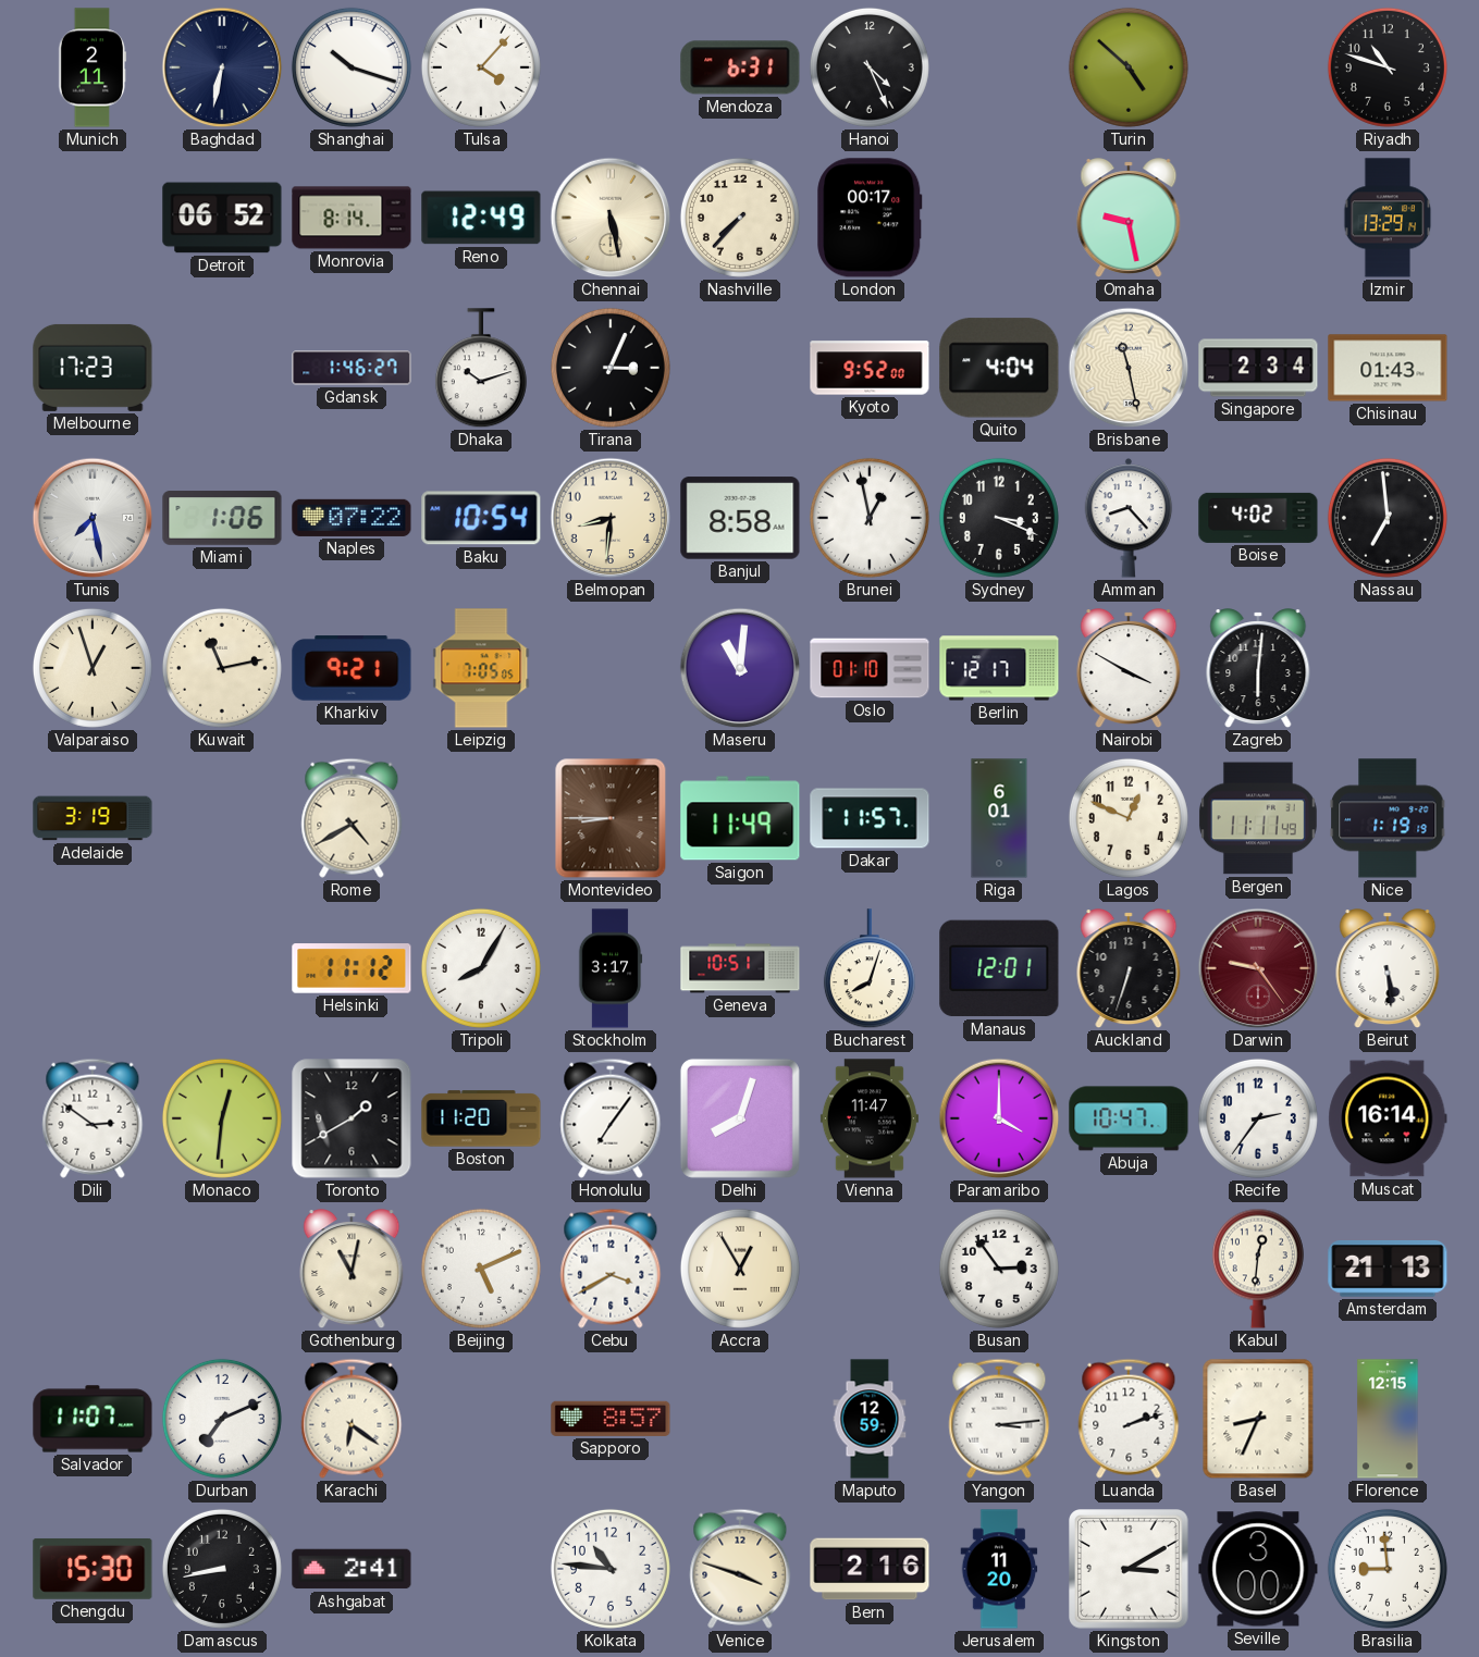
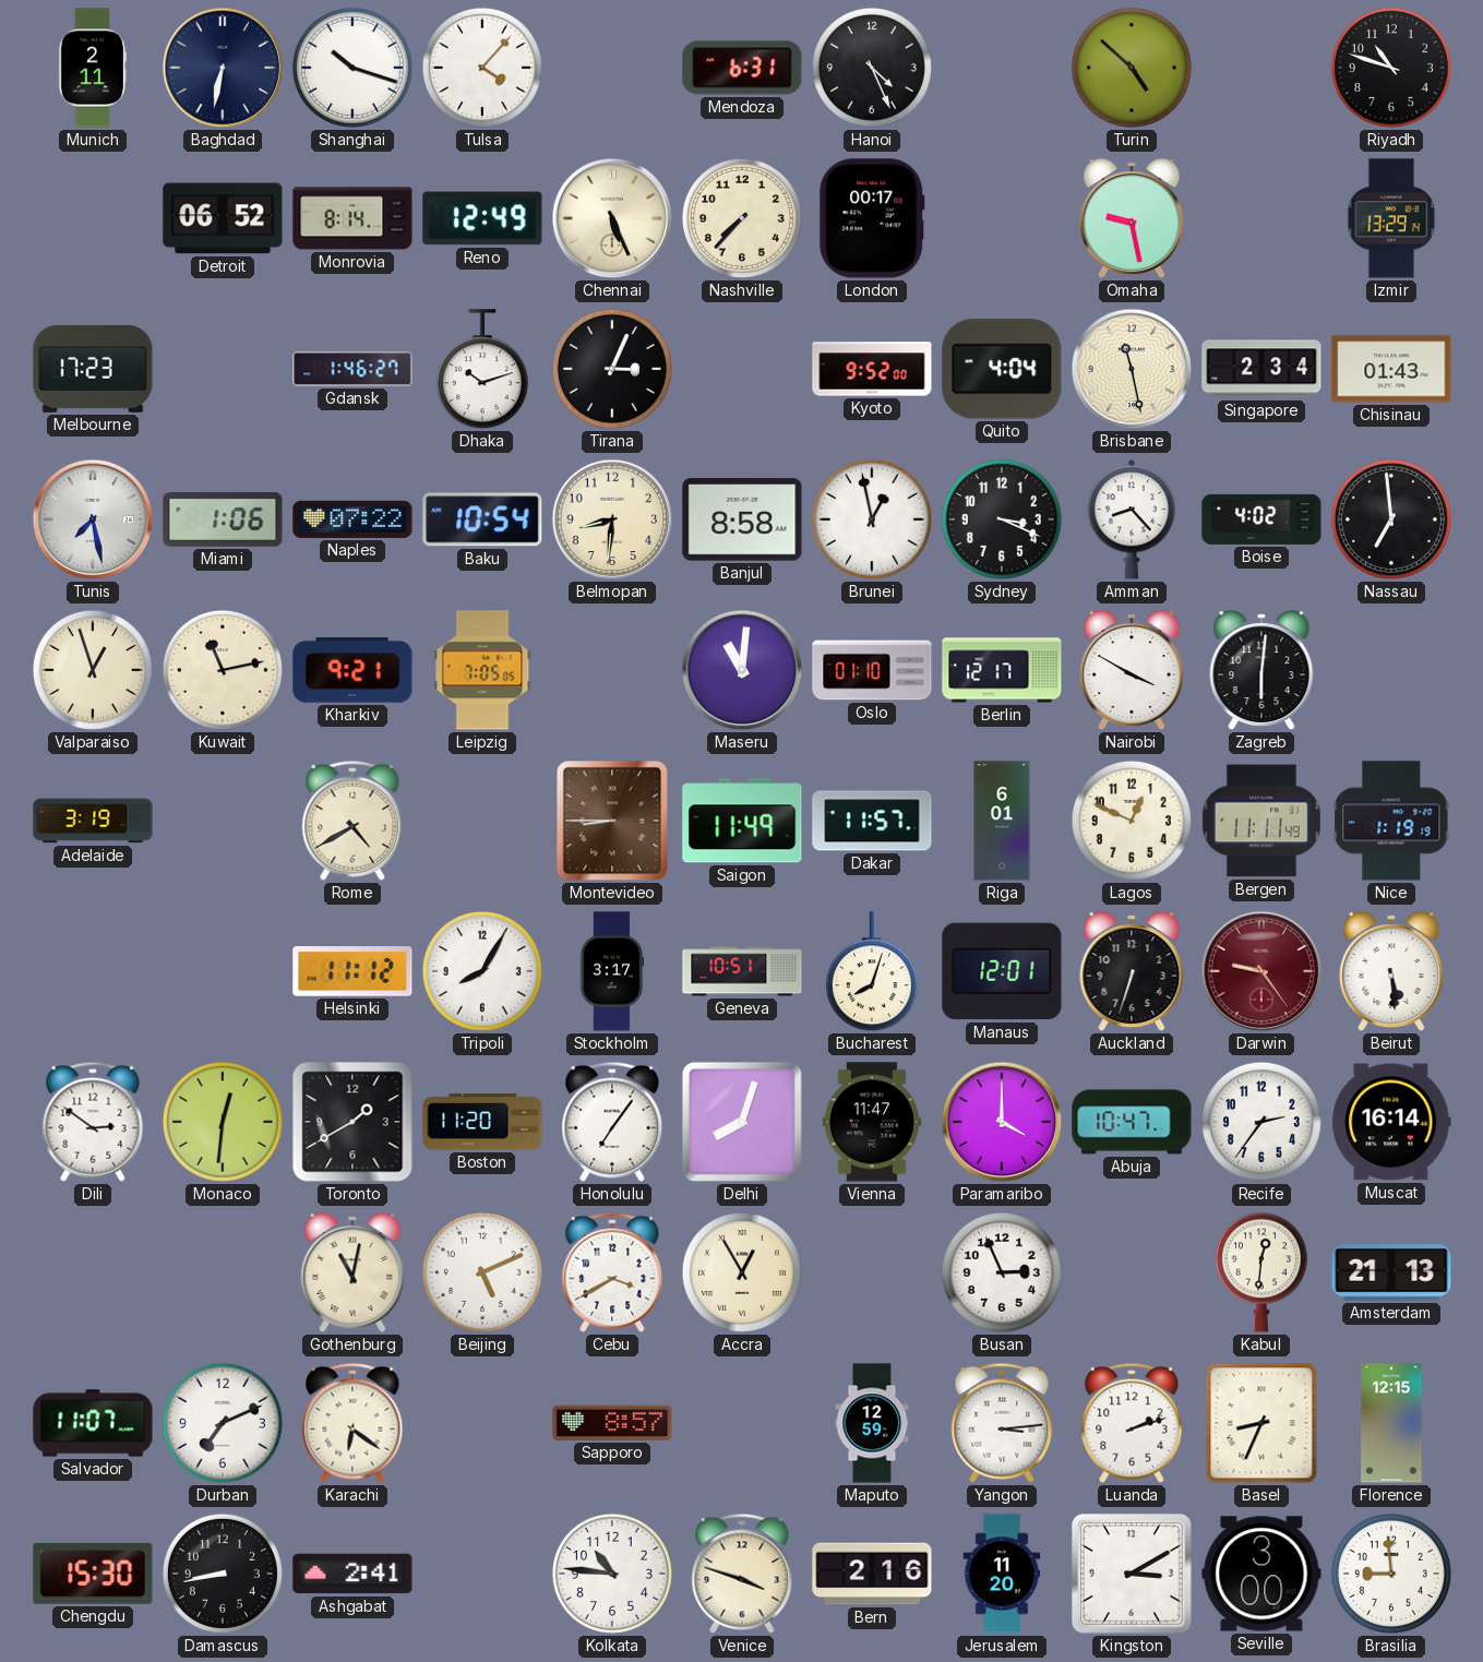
Chennai: 5:28 -> 5:26
Busan: 2:54 -> 2:56
